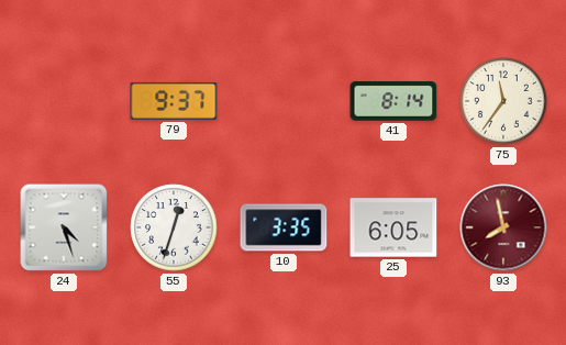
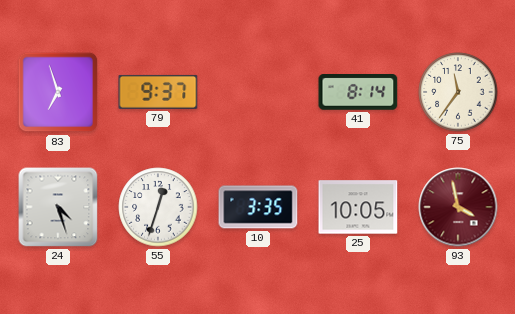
83: none -> 6:57
25: 6:05 -> 10:05
93: 7:58 -> 3:58
